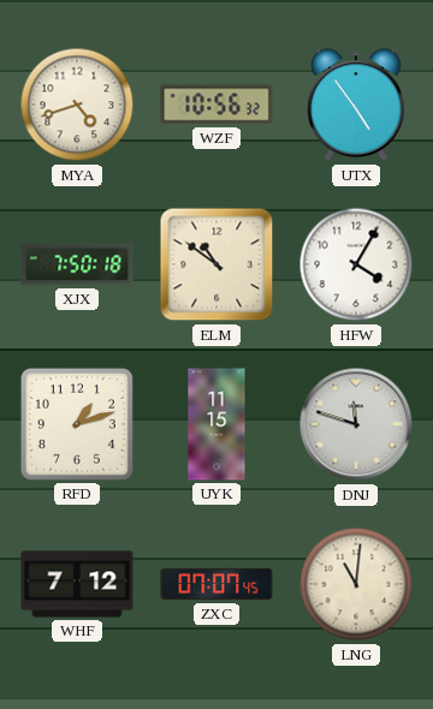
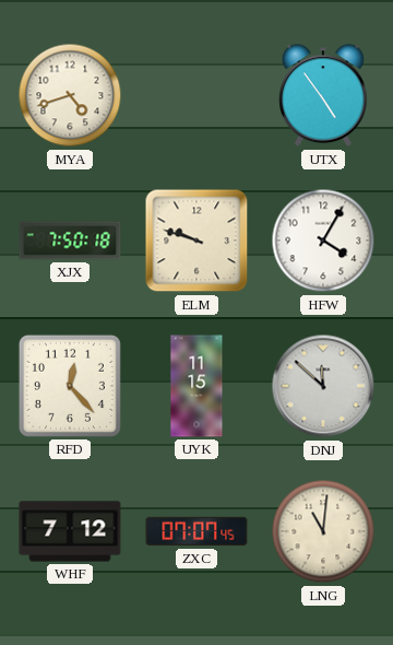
WZF: 10:56 -> none
ELM: 10:51 -> 9:48
RFD: 1:12 -> 12:23
DNJ: 11:48 -> 11:52
